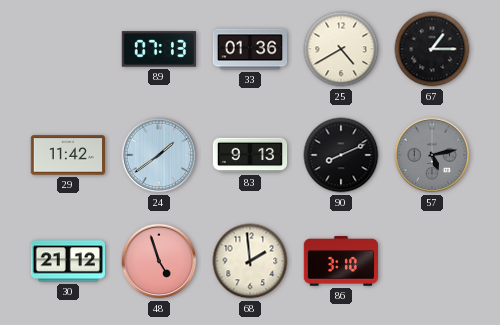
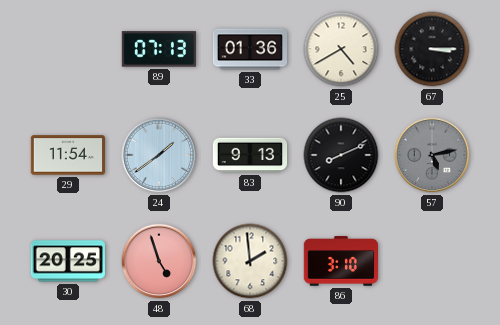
67: 1:15 -> 3:15
29: 11:42 -> 11:54
30: 21:12 -> 20:25
